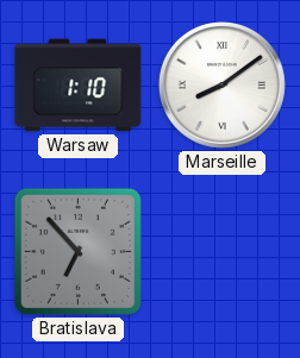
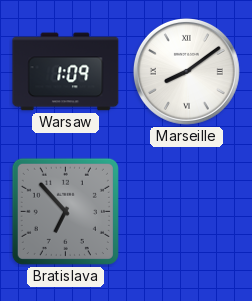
Warsaw: 1:10 -> 1:09
